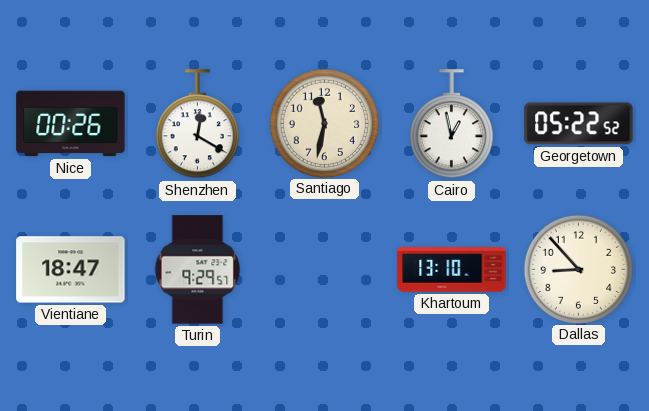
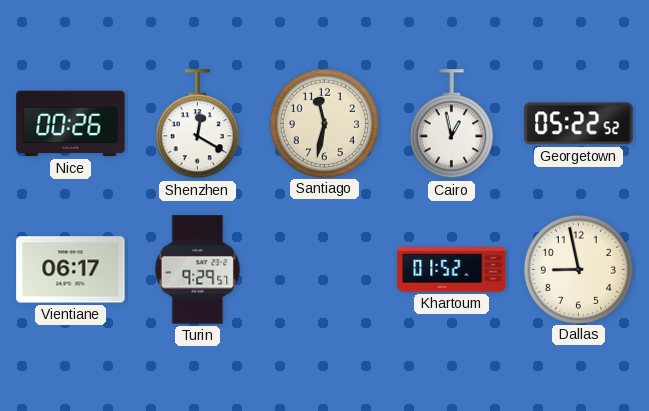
Vientiane: 18:47 -> 06:17
Khartoum: 13:10 -> 01:52
Dallas: 8:53 -> 8:58
